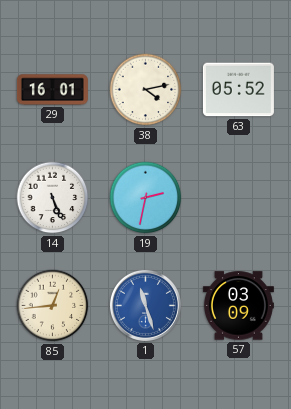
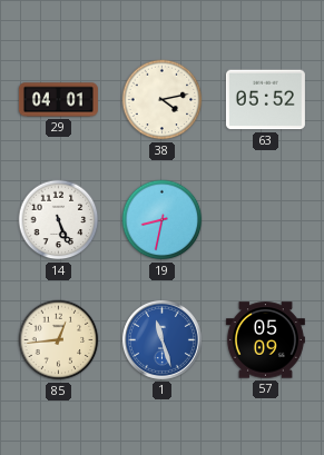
29: 16:01 -> 04:01
19: 2:32 -> 8:32
57: 03:09 -> 05:09
